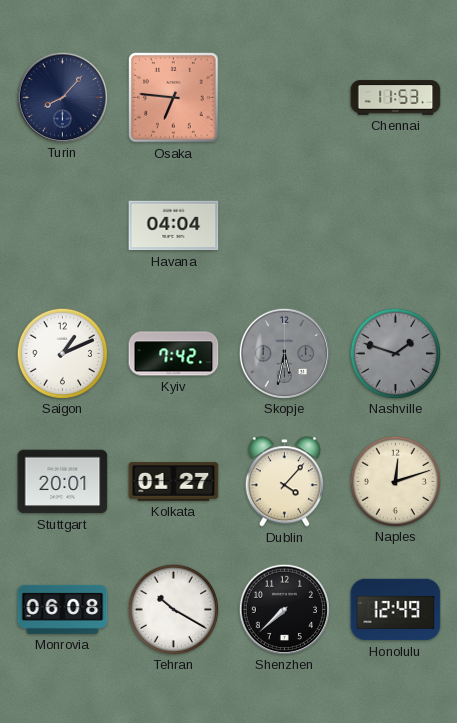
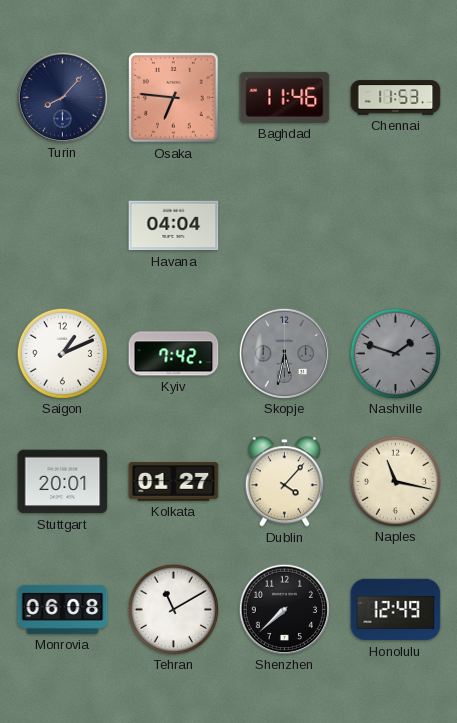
Baghdad: none -> 11:46
Naples: 12:12 -> 11:17
Tehran: 10:20 -> 11:10
